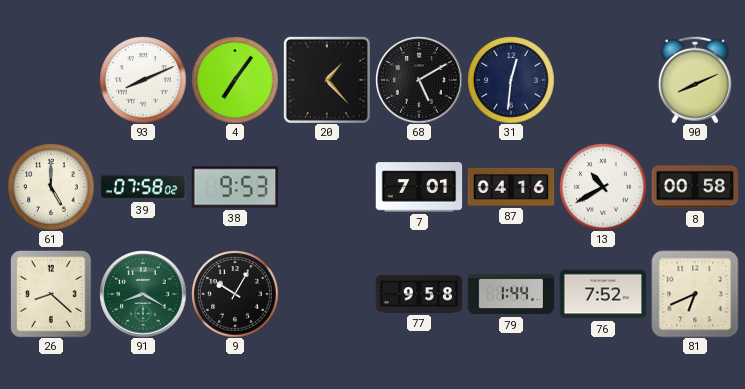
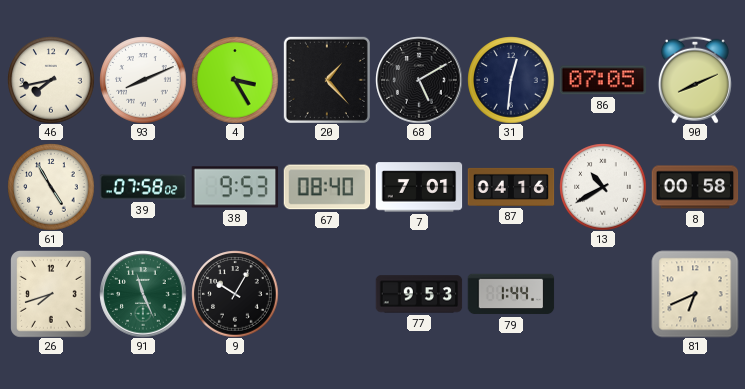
46: none -> 7:43
4: 7:06 -> 3:25
86: none -> 07:05
61: 5:00 -> 4:55
67: none -> 08:40
26: 8:22 -> 7:42
91: 8:20 -> 11:26
77: 9:58 -> 9:53
76: 7:52 -> none
